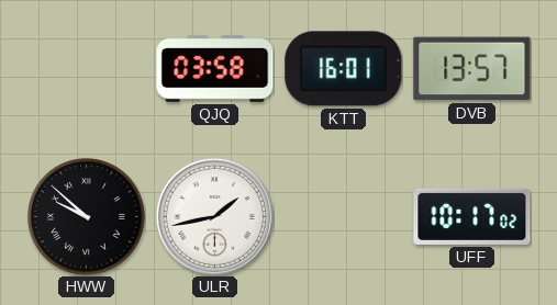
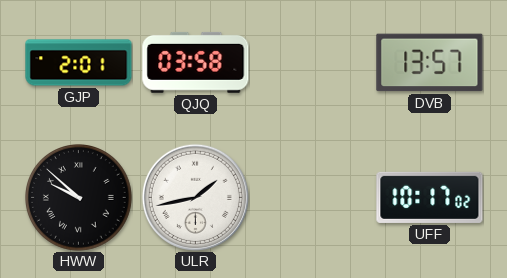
GJP: none -> 2:01
KTT: 16:01 -> none
